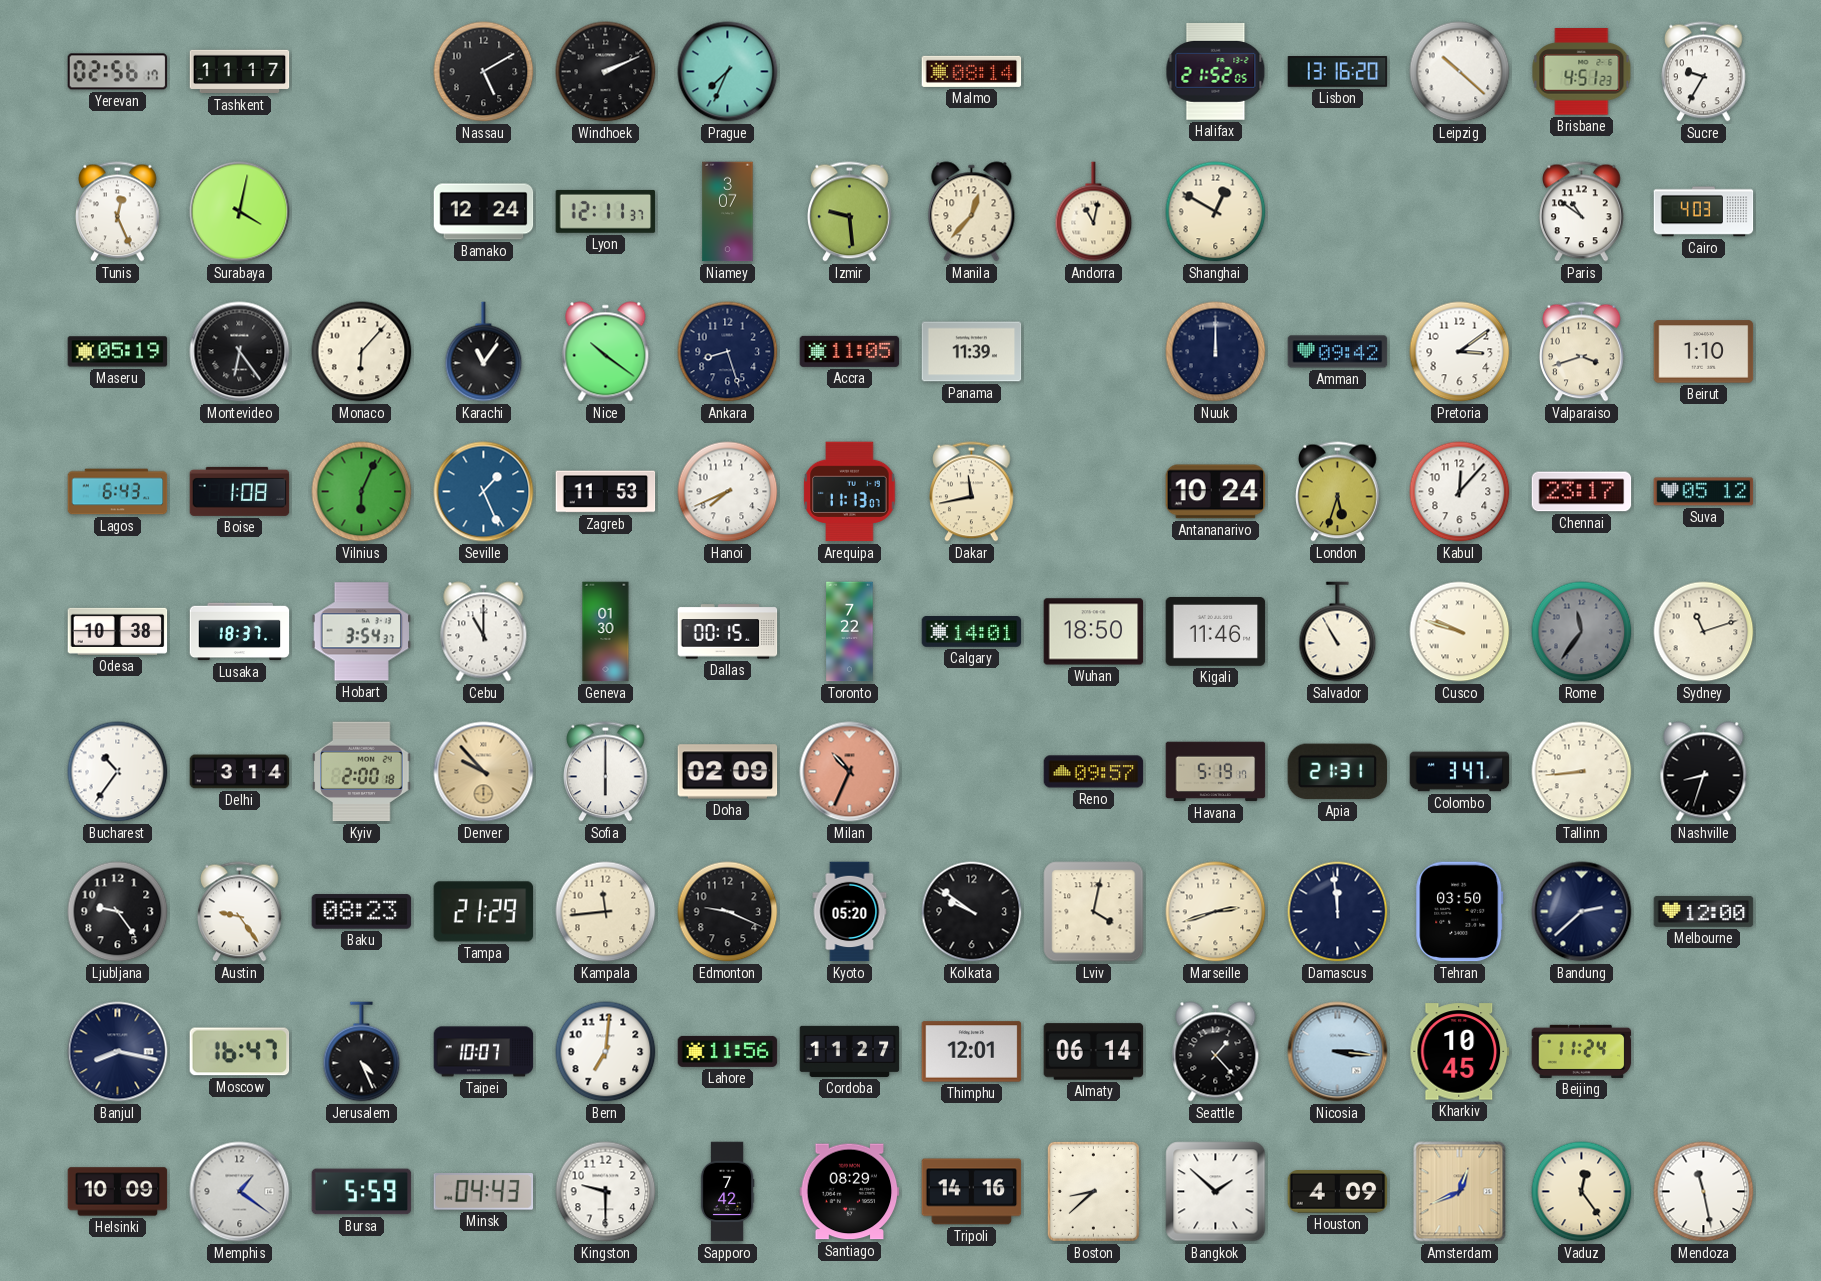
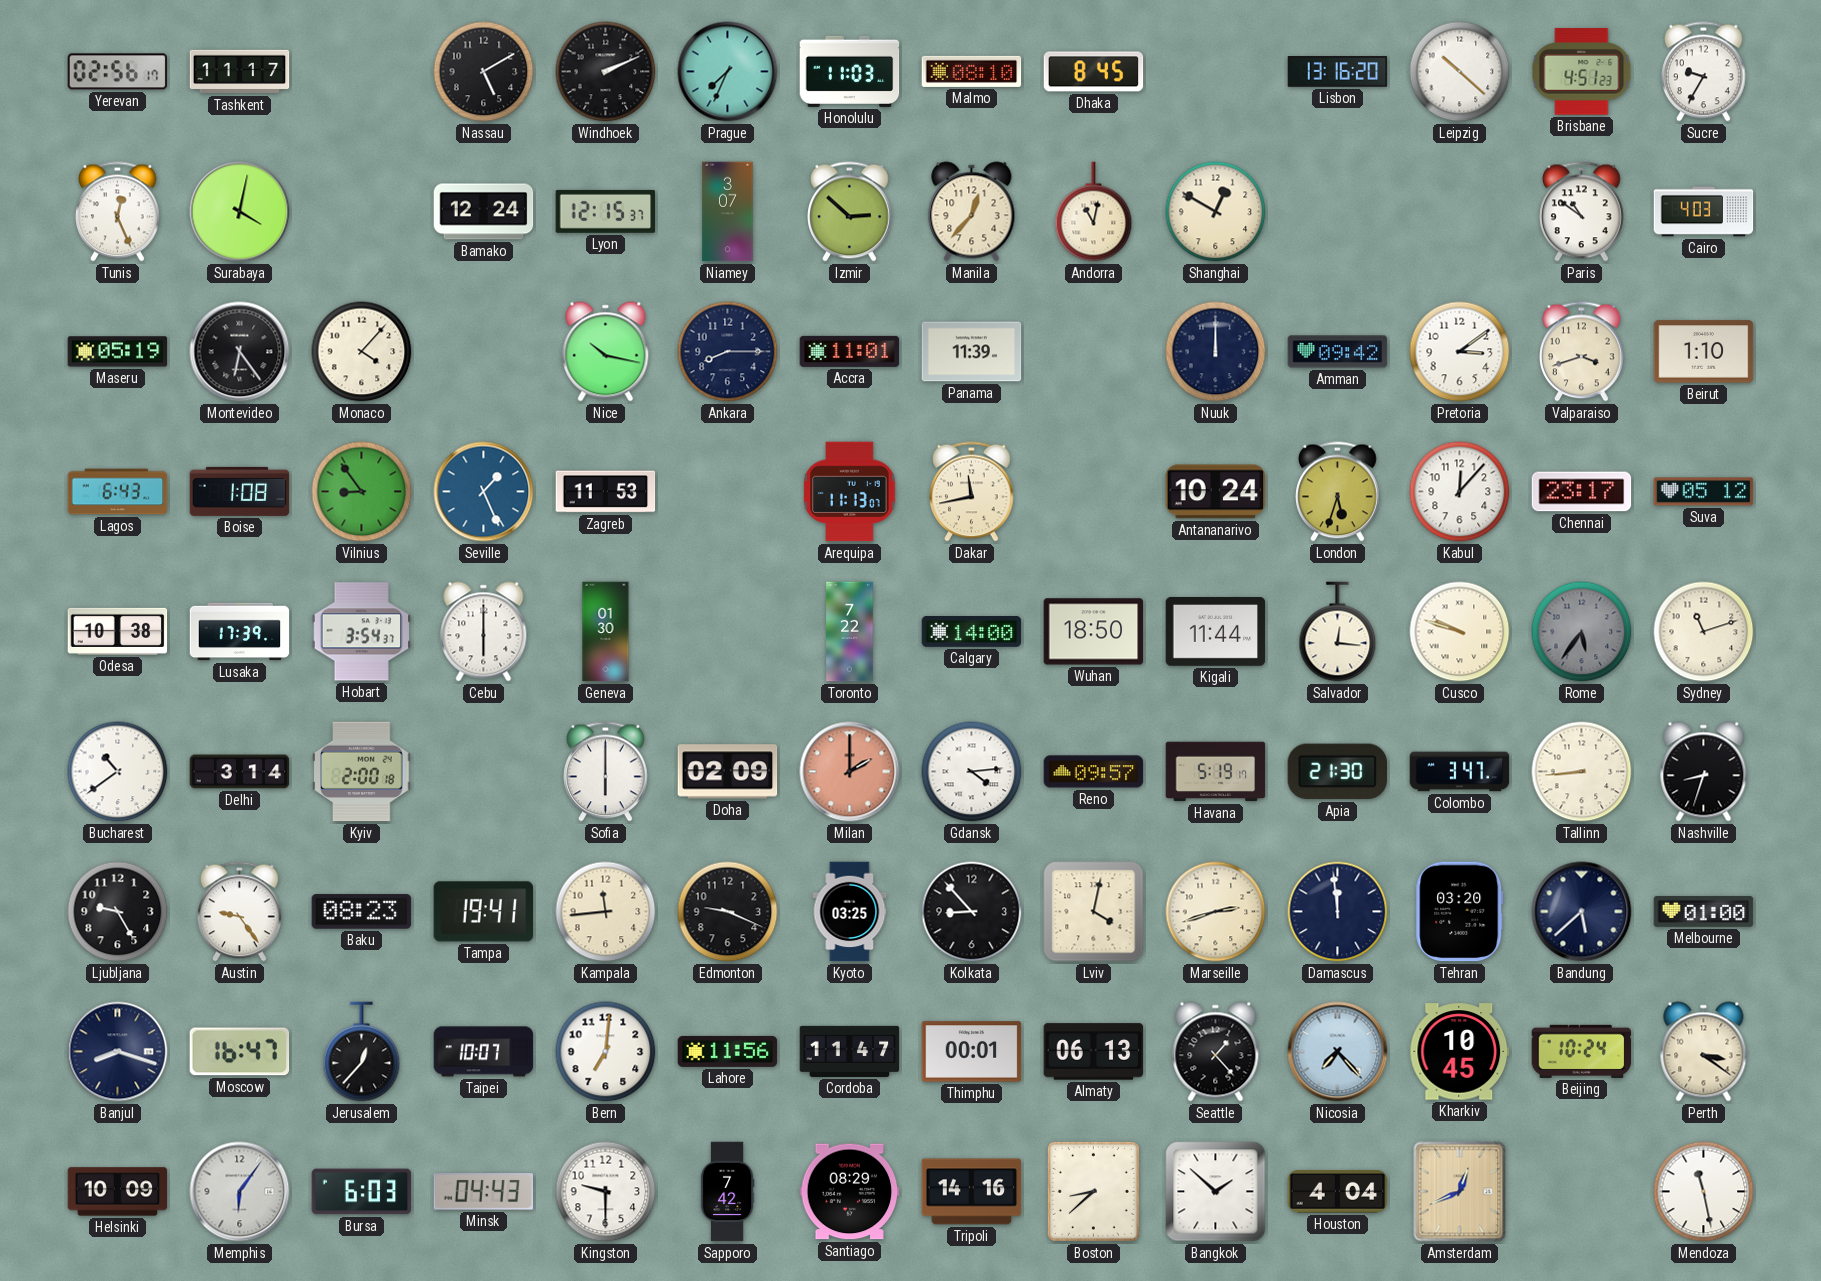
Honolulu: none -> 11:03
Malmo: 08:14 -> 08:10
Dhaka: none -> 8:45
Halifax: 21:52 -> none
Lyon: 12:11 -> 12:15
Izmir: 9:29 -> 2:52
Monaco: 6:07 -> 4:07
Karachi: 11:06 -> none
Nice: 10:21 -> 10:17
Ankara: 8:27 -> 8:15
Accra: 11:05 -> 11:01
Vilnius: 6:04 -> 8:54
Hanoi: 7:41 -> none
Lusaka: 18:37 -> 17:39
Cebu: 11:00 -> 6:00
Dallas: 00:15 -> none
Calgary: 14:01 -> 14:00
Kigali: 11:46 -> 11:44
Salvador: 10:55 -> 12:16
Rome: 11:36 -> 5:36
Bucharest: 10:36 -> 10:39
Denver: 9:53 -> none
Milan: 10:34 -> 2:00
Gdansk: none -> 4:14
Apia: 21:31 -> 21:30
Ljubljana: 9:24 -> 9:25
Tampa: 21:29 -> 19:41
Kyoto: 05:20 -> 03:25
Kolkata: 9:51 -> 8:53
Tehran: 03:50 -> 03:20
Bandung: 2:38 -> 5:38
Melbourne: 12:00 -> 01:00
Banjul: 8:17 -> 8:18
Jerusalem: 4:26 -> 12:37
Cordoba: 11:27 -> 11:47
Thimphu: 12:01 -> 00:01
Almaty: 06:14 -> 06:13
Nicosia: 3:16 -> 7:23
Beijing: 11:24 -> 10:24
Perth: none -> 3:21
Memphis: 1:21 -> 6:06
Bursa: 5:59 -> 6:03
Houston: 4:09 -> 4:04
Vaduz: 12:24 -> none
